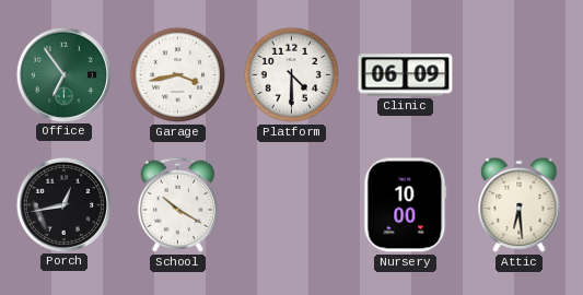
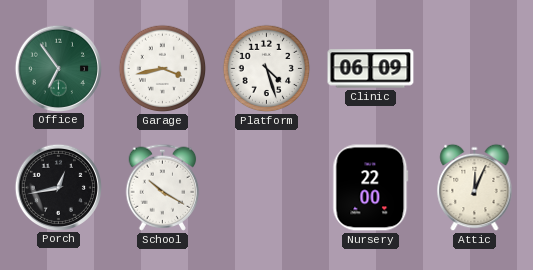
Platform: 4:30 -> 4:27
Nursery: 10:00 -> 22:00
Attic: 6:29 -> 12:04
